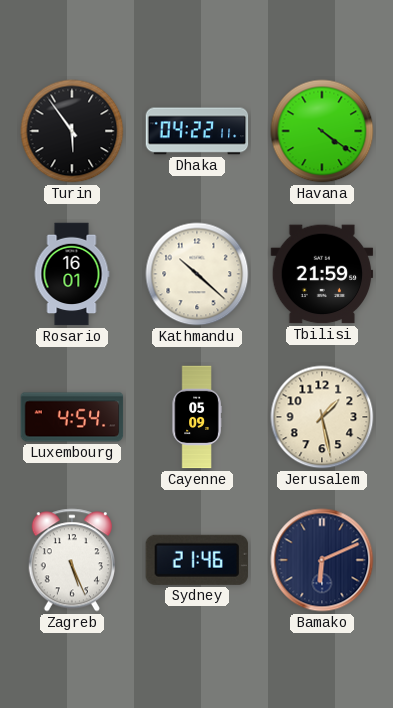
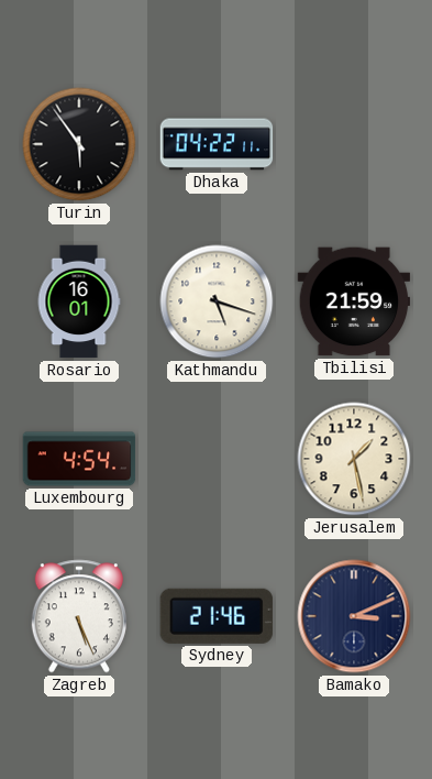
Havana: 4:21 -> none
Kathmandu: 10:22 -> 5:18
Cayenne: 05:09 -> none
Bamako: 6:11 -> 3:11
